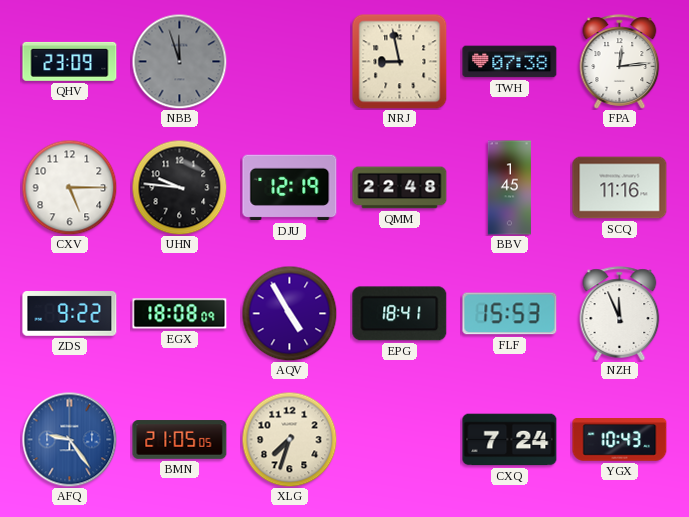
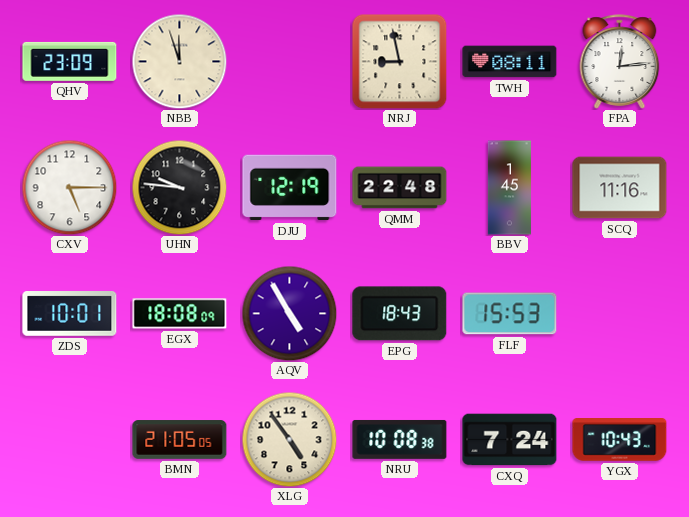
NBB dial: grey -> cream
TWH: 07:38 -> 08:11
ZDS: 9:22 -> 10:01
EPG: 18:41 -> 18:43
NZH: 11:56 -> none
AFQ: 9:24 -> none
XLG: 7:33 -> 4:54
NRU: none -> 10:08
